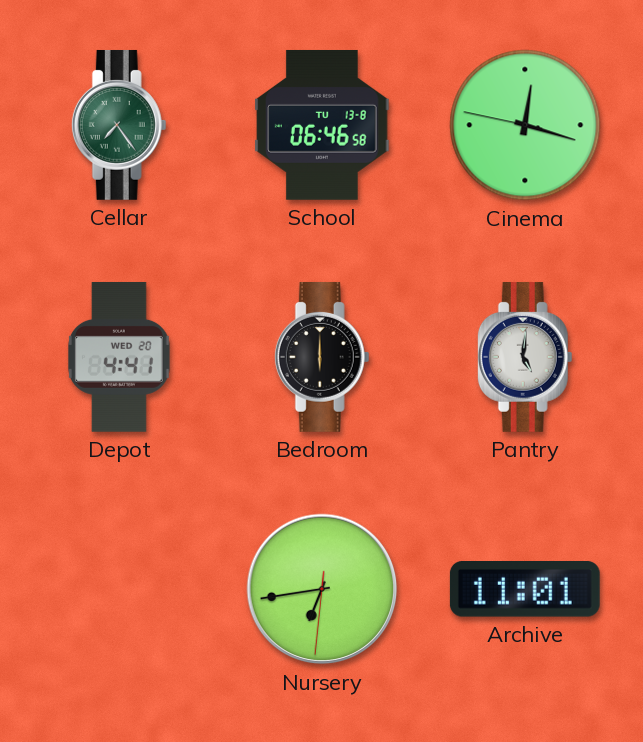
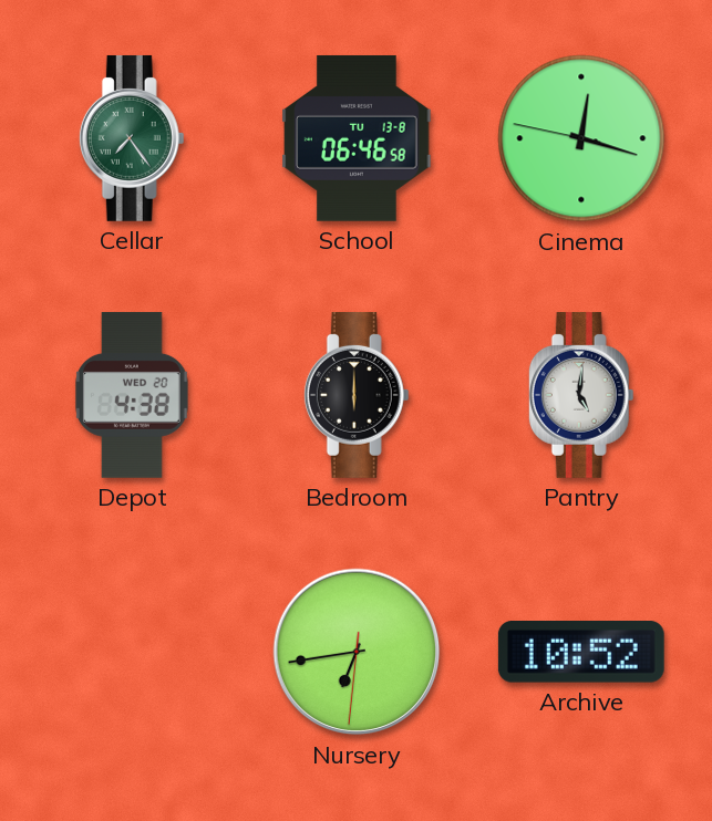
Depot: 4:41 -> 4:38
Archive: 11:01 -> 10:52
